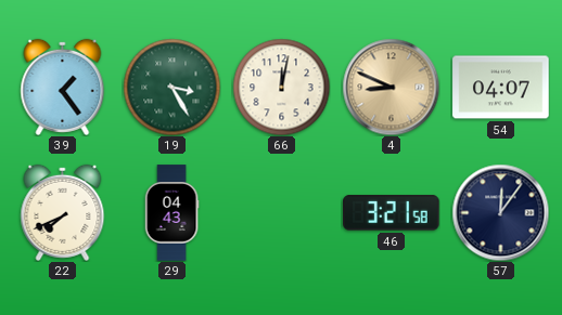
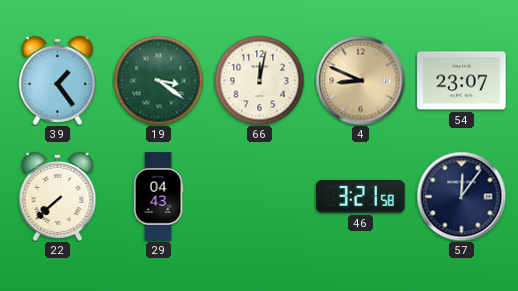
19: 3:25 -> 3:21
54: 04:07 -> 23:07
22: 7:41 -> 7:38
